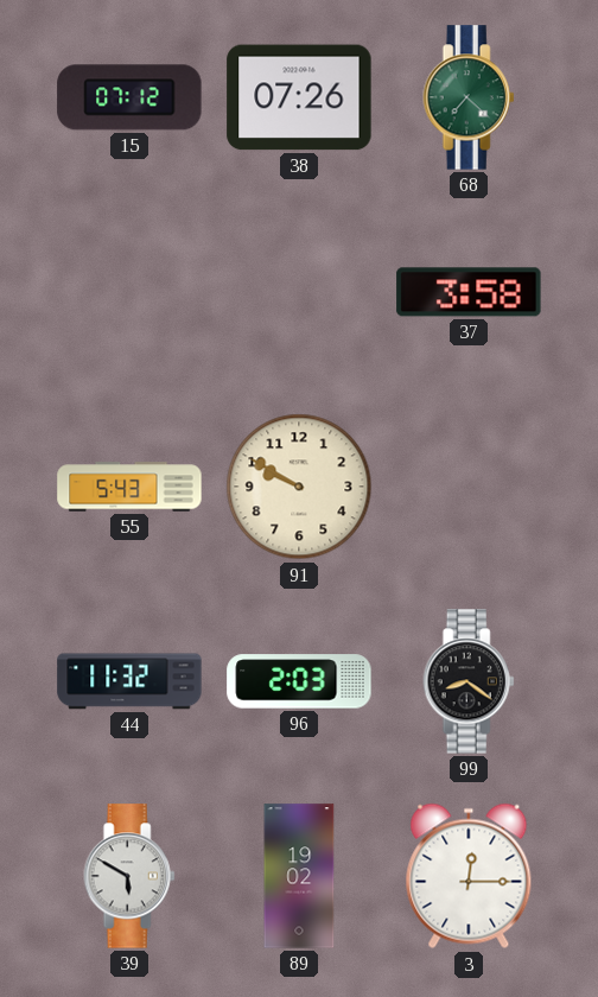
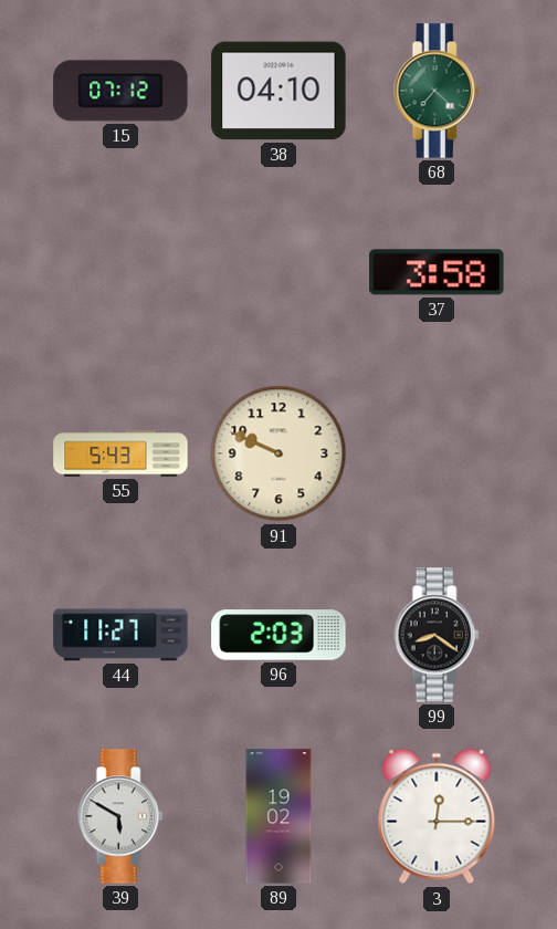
38: 07:26 -> 04:10
91: 9:50 -> 9:49
44: 11:32 -> 11:27
